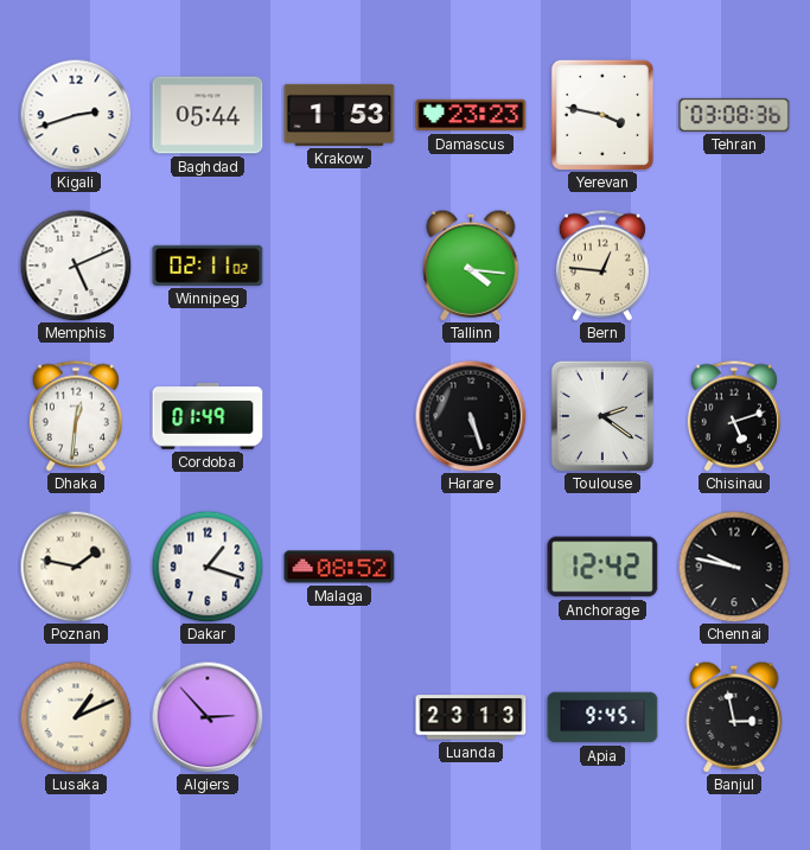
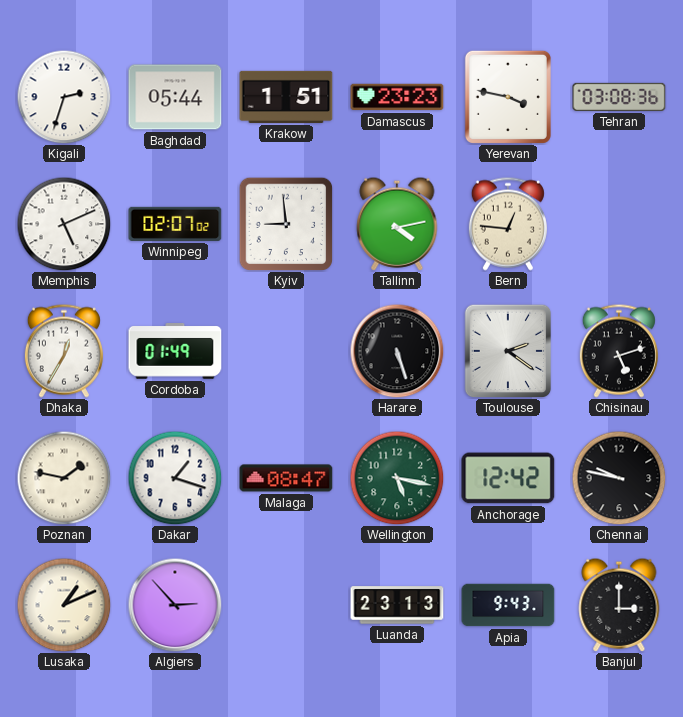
Kigali: 2:42 -> 2:33
Krakow: 1:53 -> 1:51
Winnipeg: 02:11 -> 02:07
Kyiv: none -> 8:59
Tallinn: 4:16 -> 4:13
Dhaka: 12:31 -> 12:35
Malaga: 08:52 -> 08:47
Wellington: none -> 5:17
Apia: 9:45 -> 9:43
Banjul: 2:58 -> 3:00
